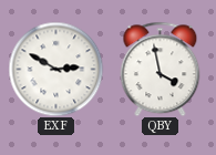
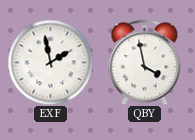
EXF: 2:50 -> 1:58
